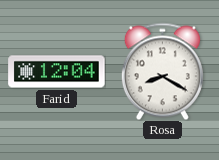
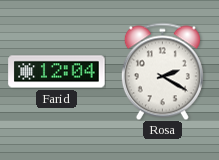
Rosa: 8:20 -> 2:20
